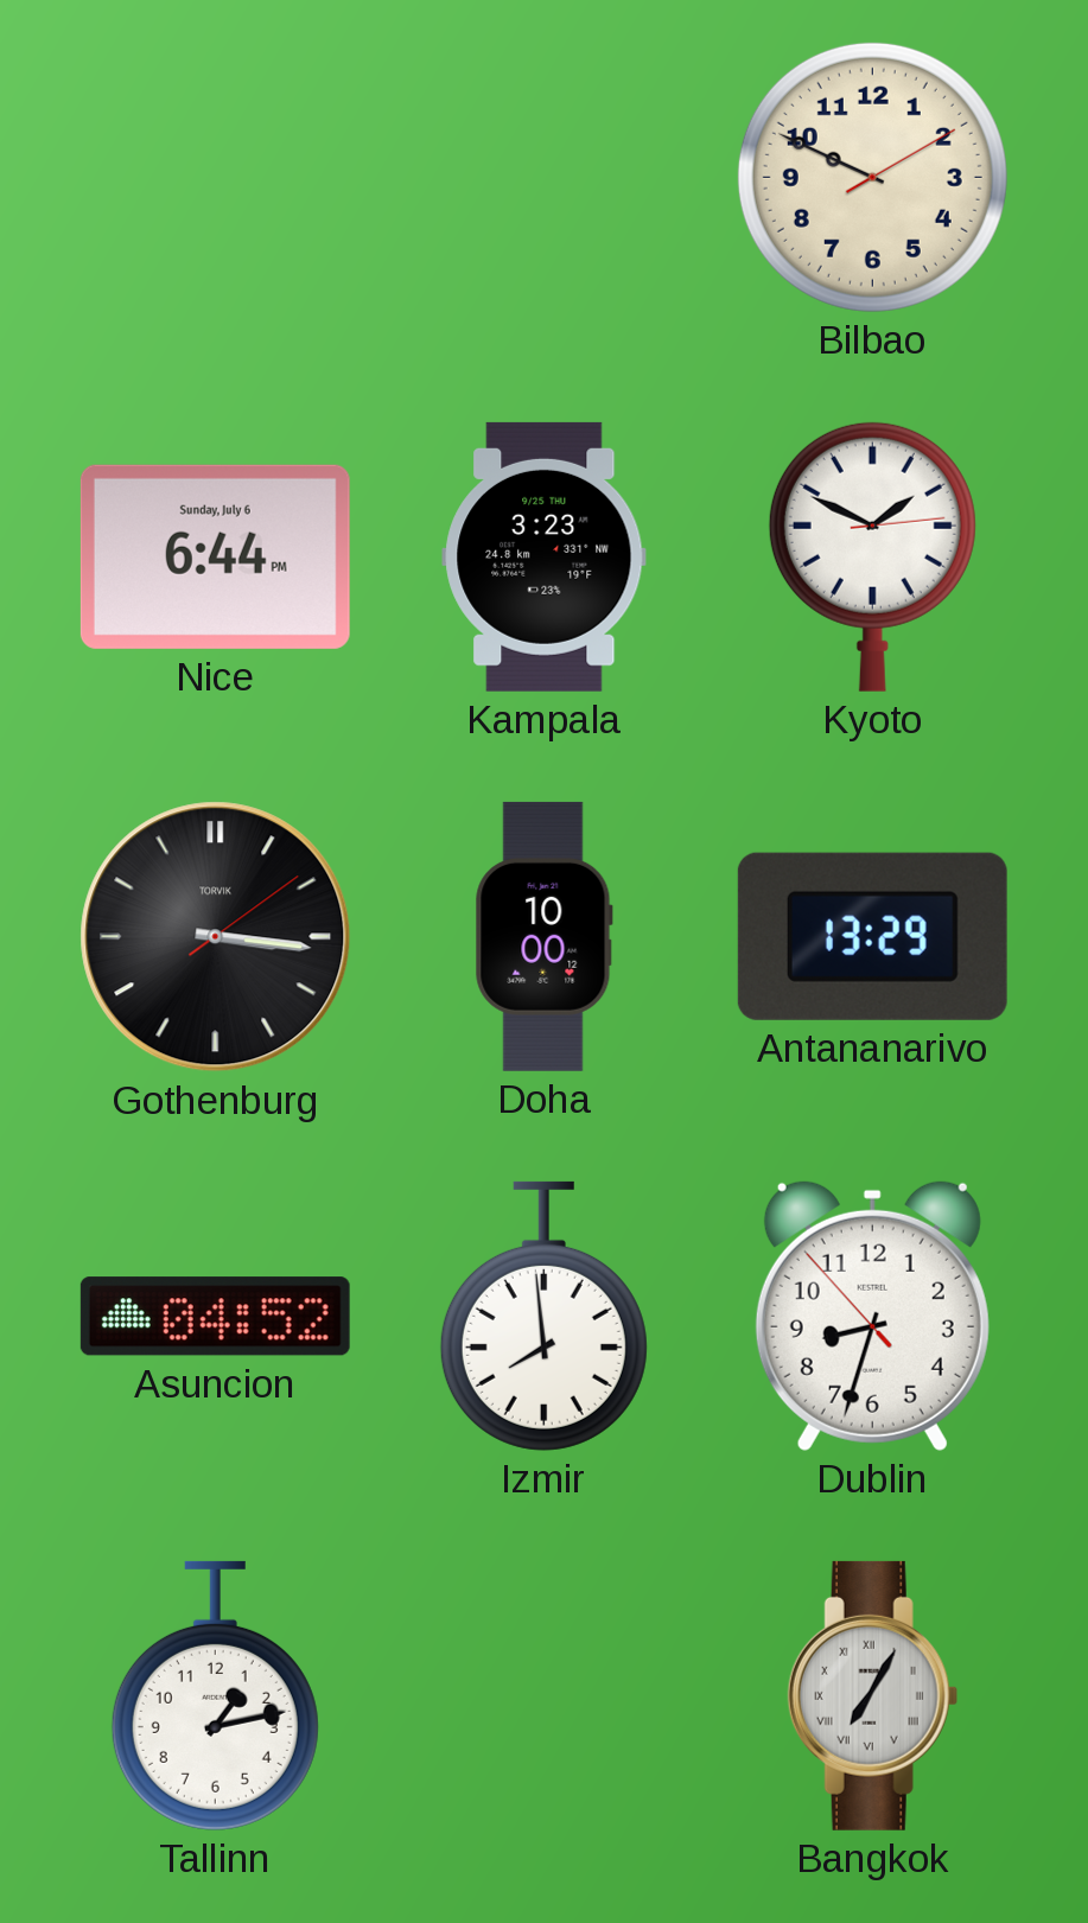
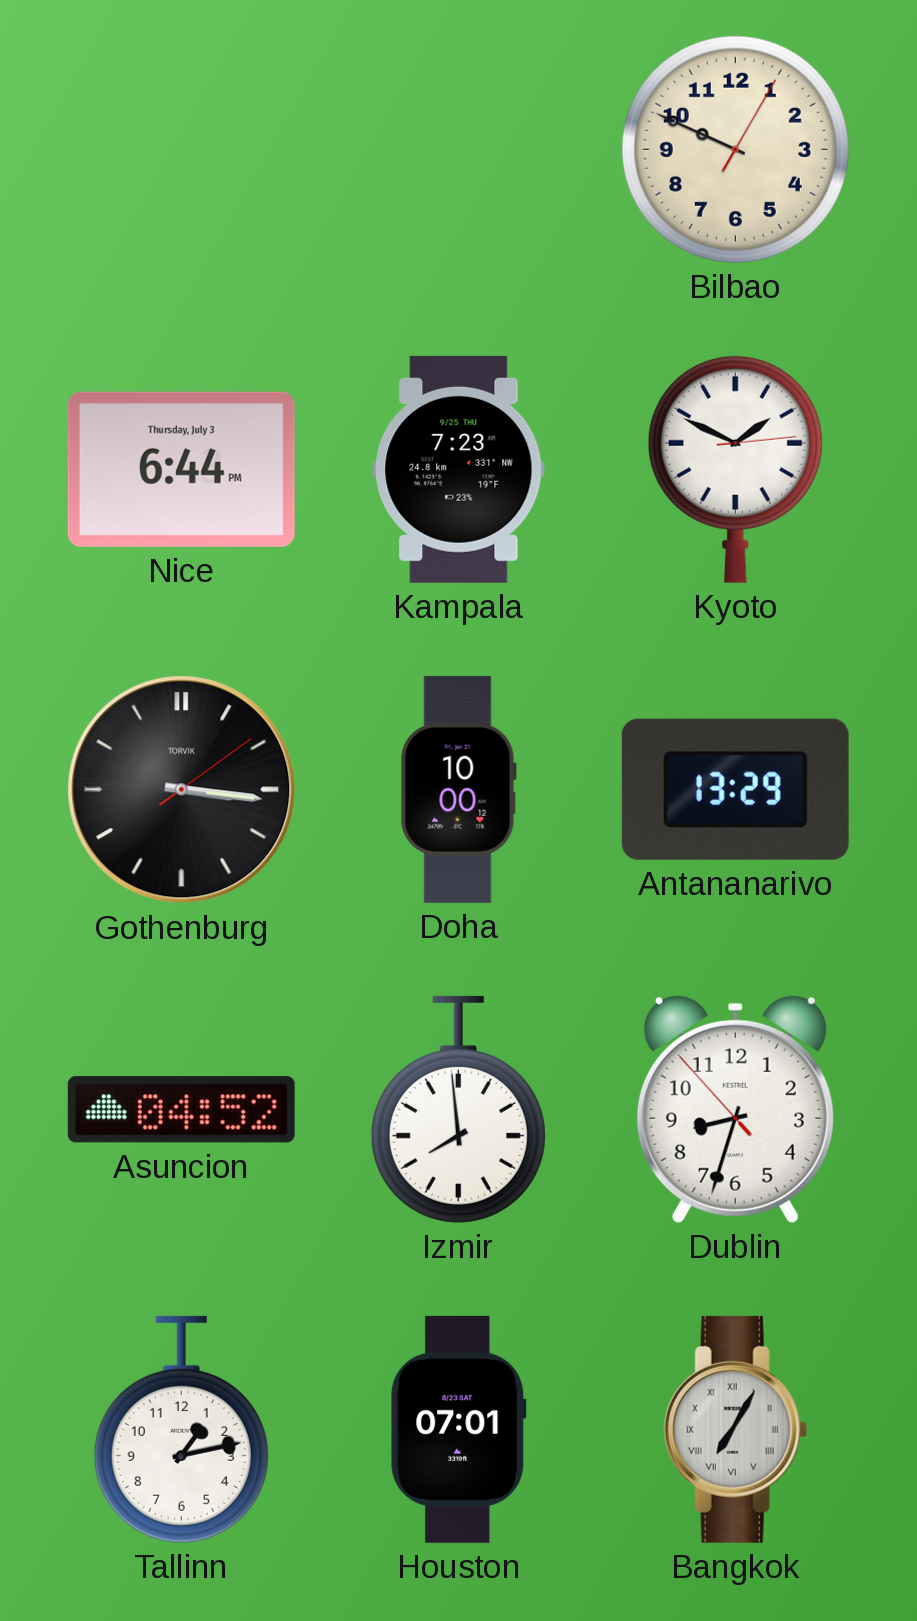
Bilbao: 9:49:10 -> 9:49:05
Nice date: Sunday, July 6 -> Thursday, July 3
Kampala: 3:23 -> 7:23
Houston: none -> 07:01
